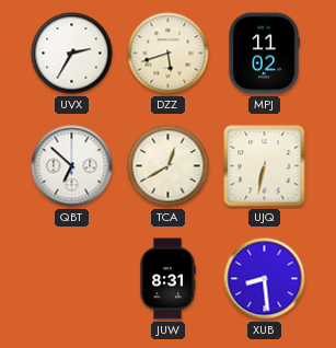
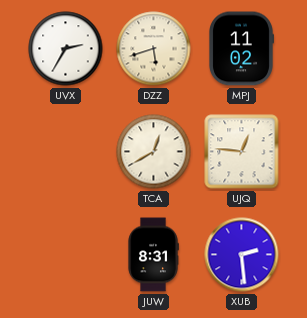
QBT: 6:52 -> none
UJQ: 6:32 -> 12:46
XUB: 8:29 -> 2:29
